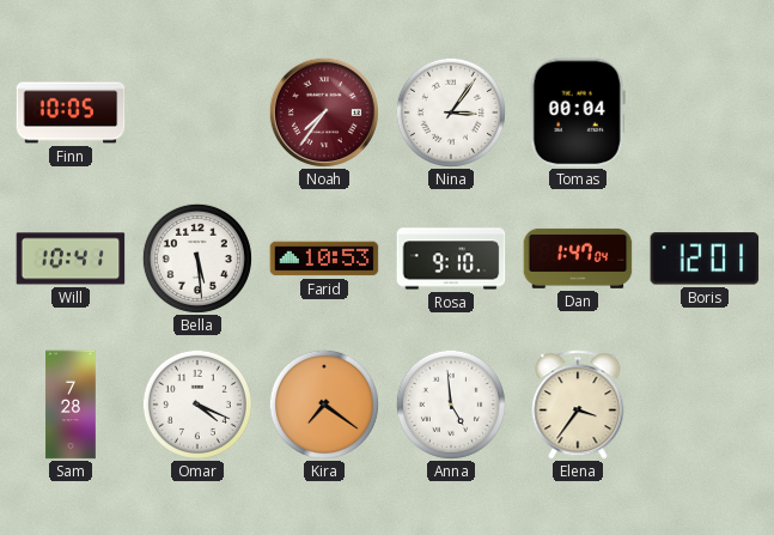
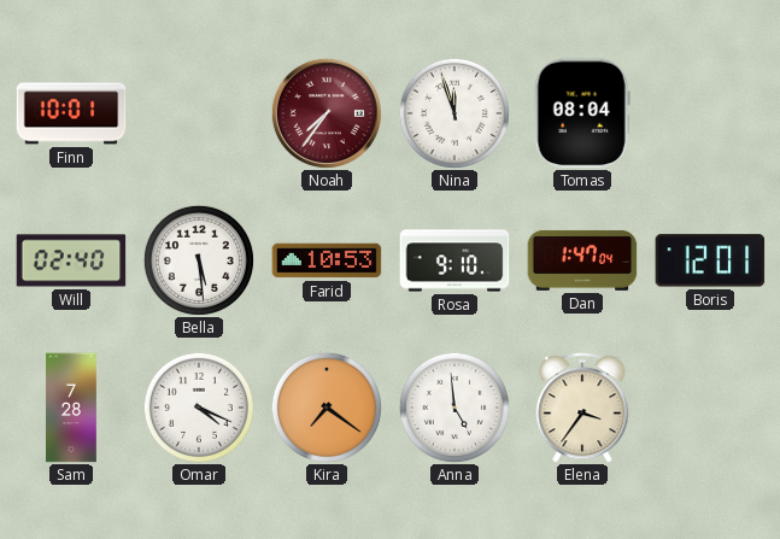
Finn: 10:05 -> 10:01
Nina: 3:06 -> 11:57
Tomas: 00:04 -> 08:04
Will: 10:41 -> 02:40
